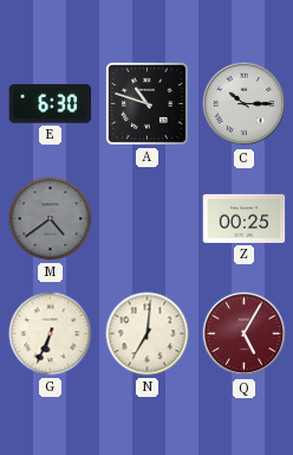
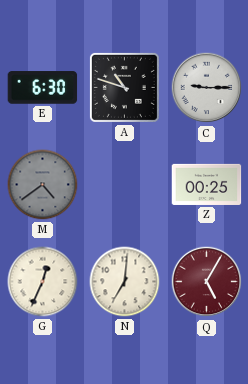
C: 10:15 -> 9:15
G: 6:34 -> 12:34
